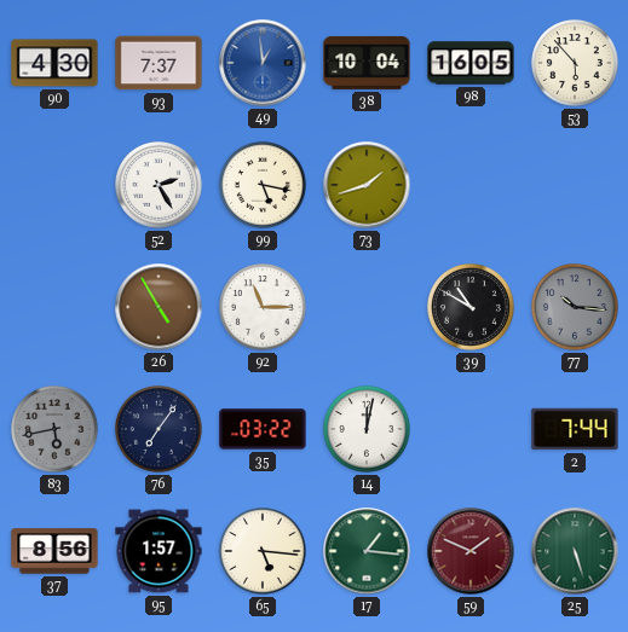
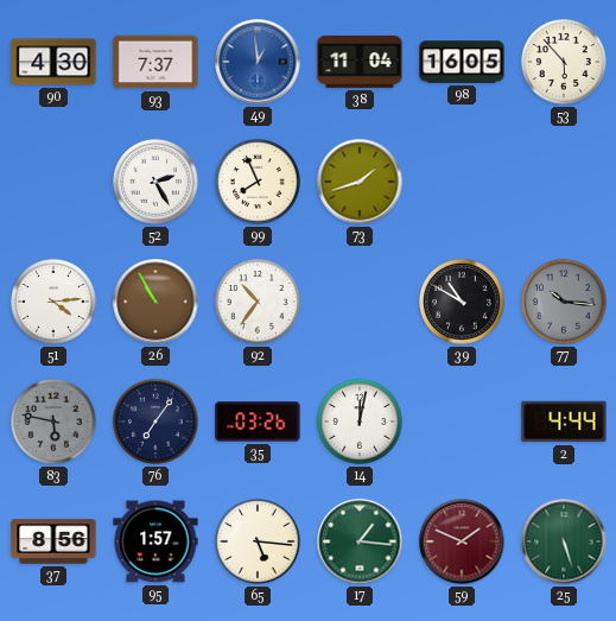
38: 10:04 -> 11:04
99: 5:17 -> 7:56
51: none -> 4:14
26: 4:55 -> 10:55
92: 11:15 -> 10:36
83: 5:43 -> 5:47
35: 03:22 -> 03:26
2: 7:44 -> 4:44
